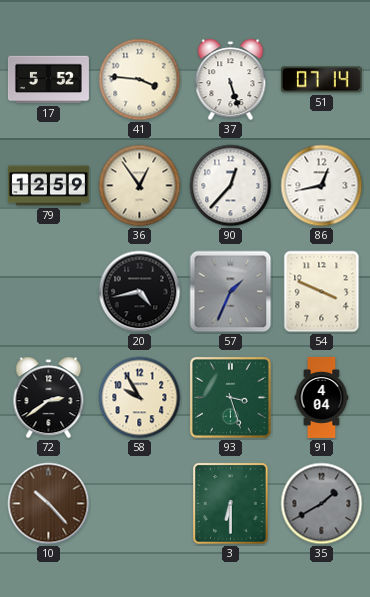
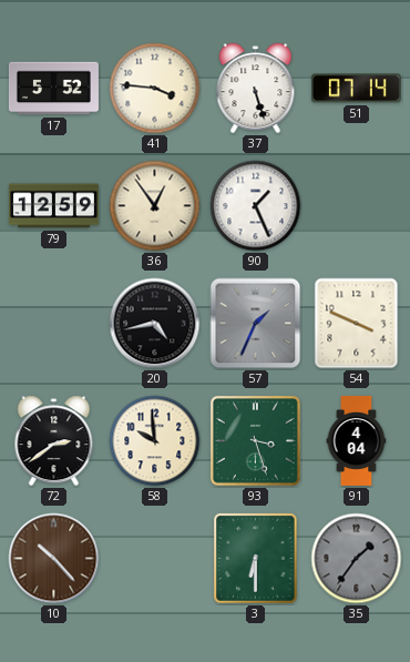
90: 12:37 -> 1:26
86: 12:43 -> none
58: 9:55 -> 9:59
35: 1:40 -> 1:36
